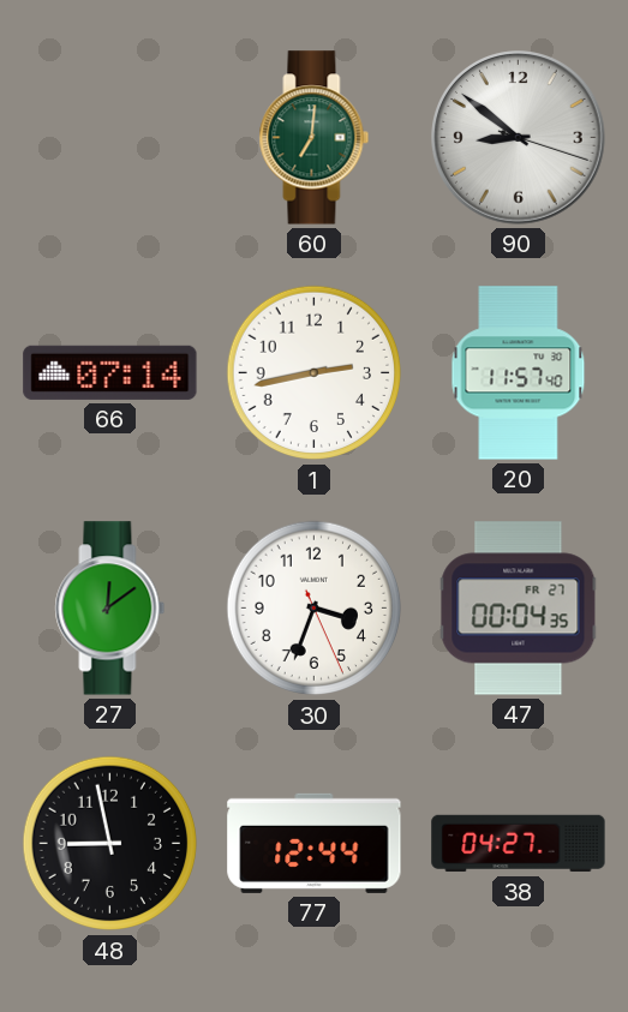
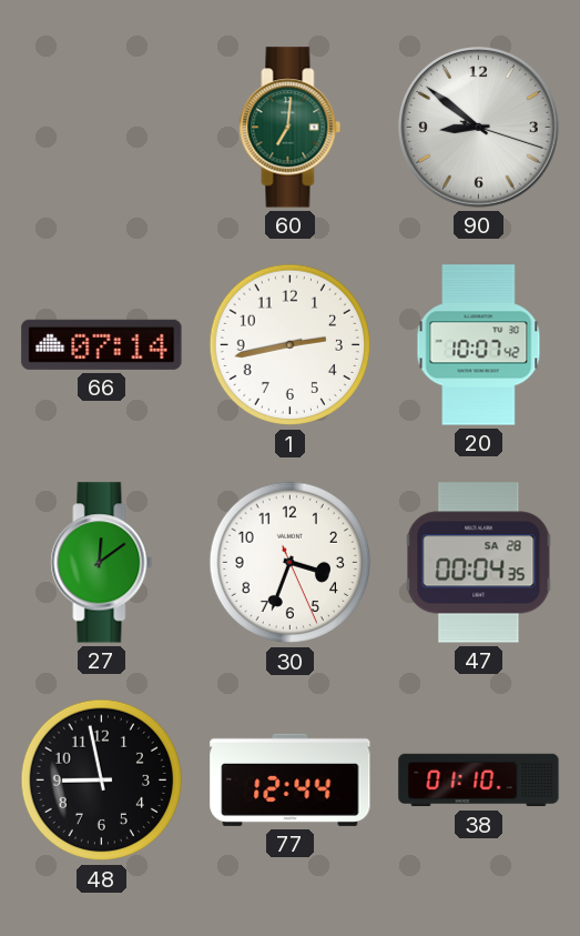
20: 11:57 -> 10:07
47 date: FR 27 -> SA 28
38: 04:27 -> 01:10
